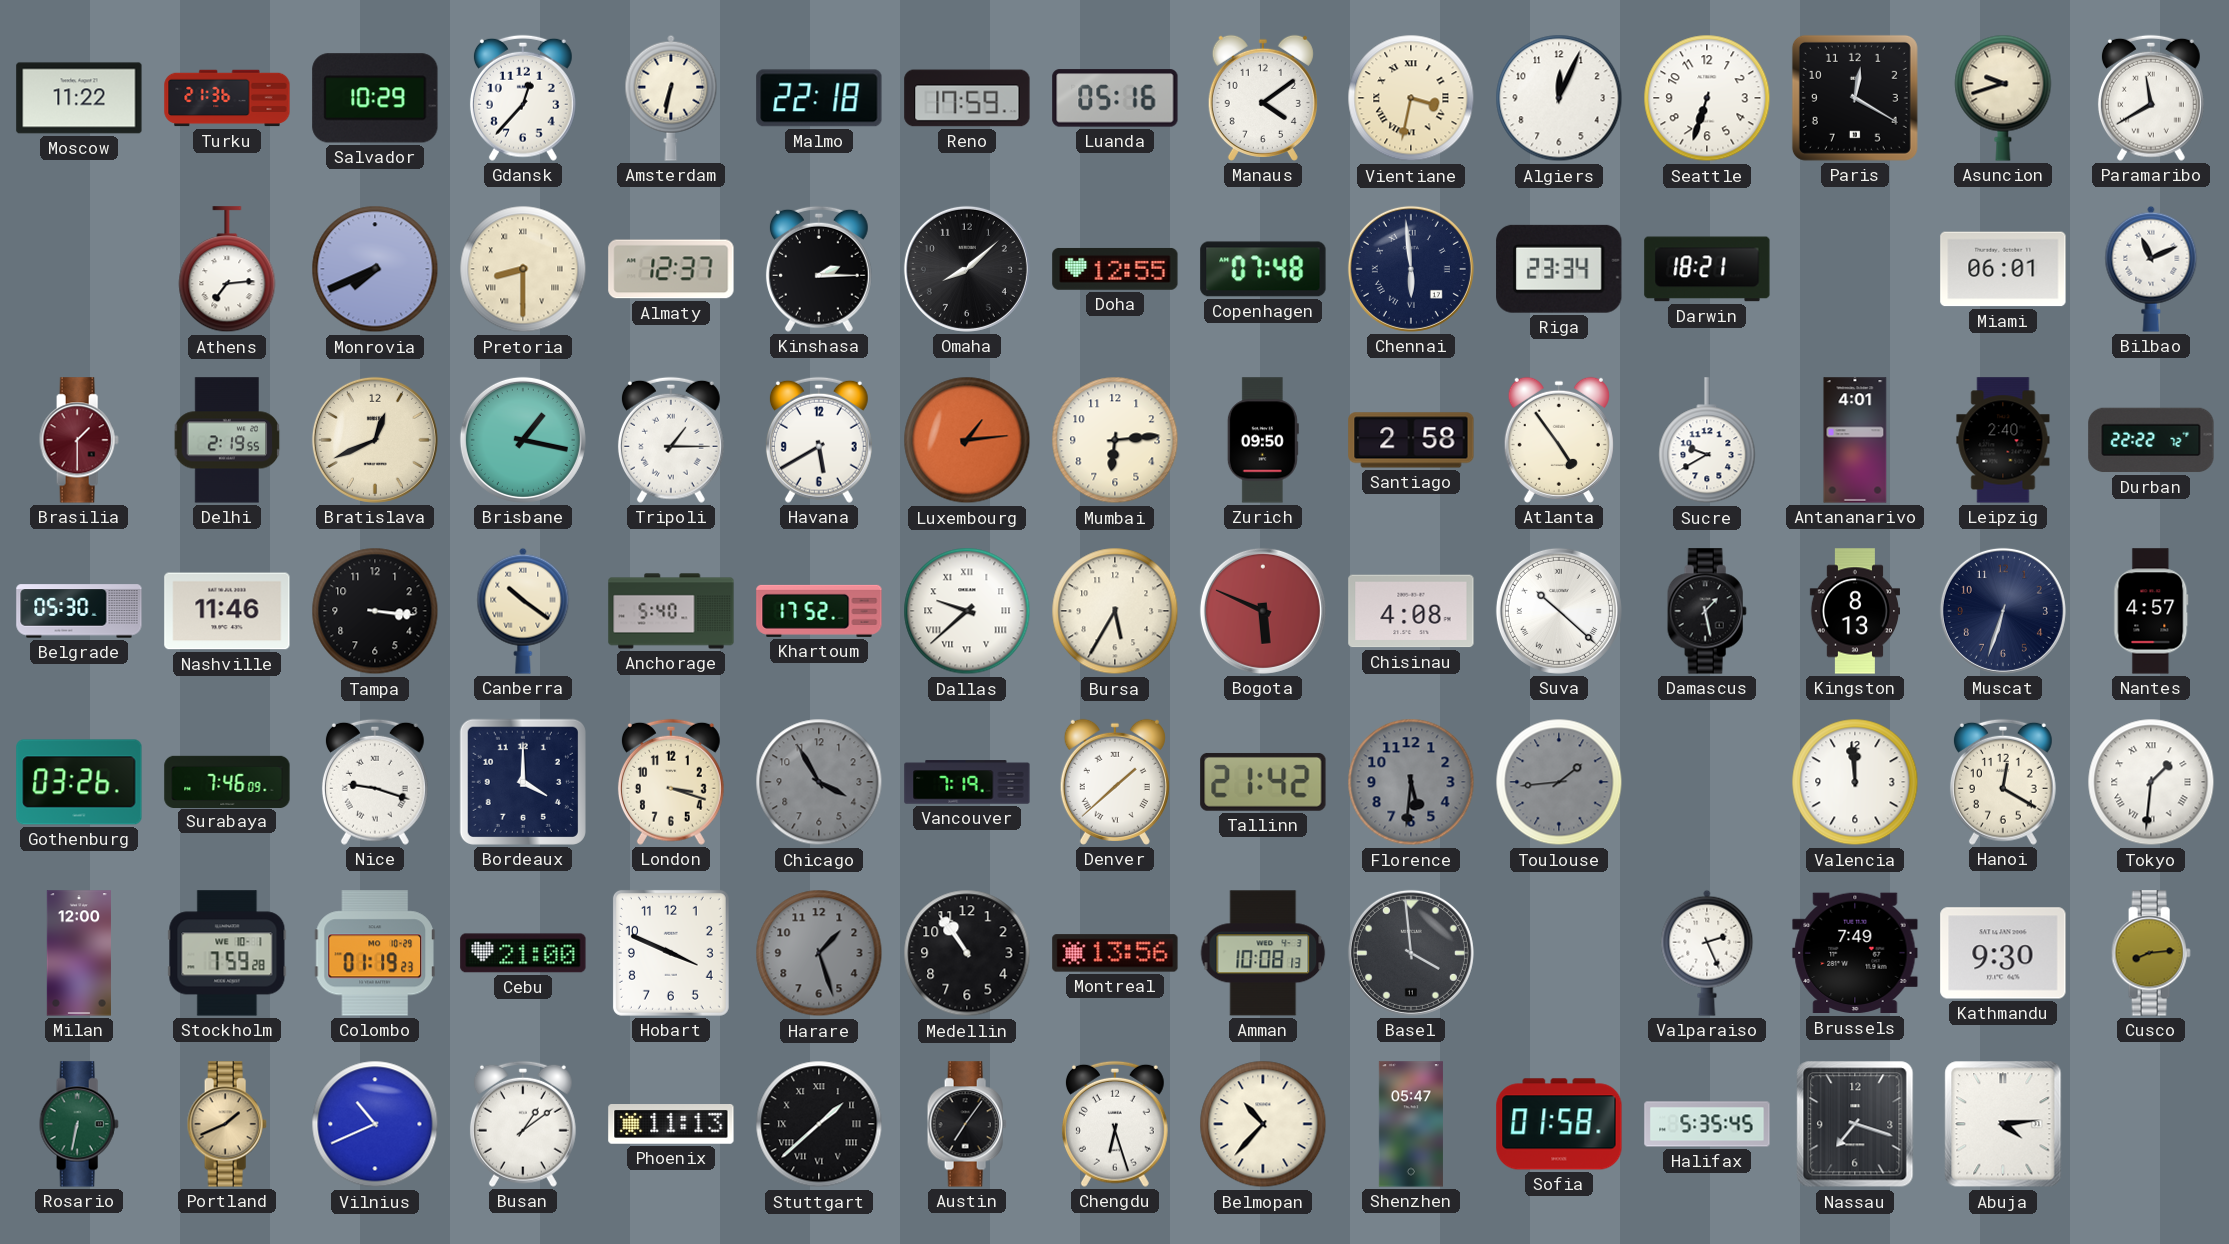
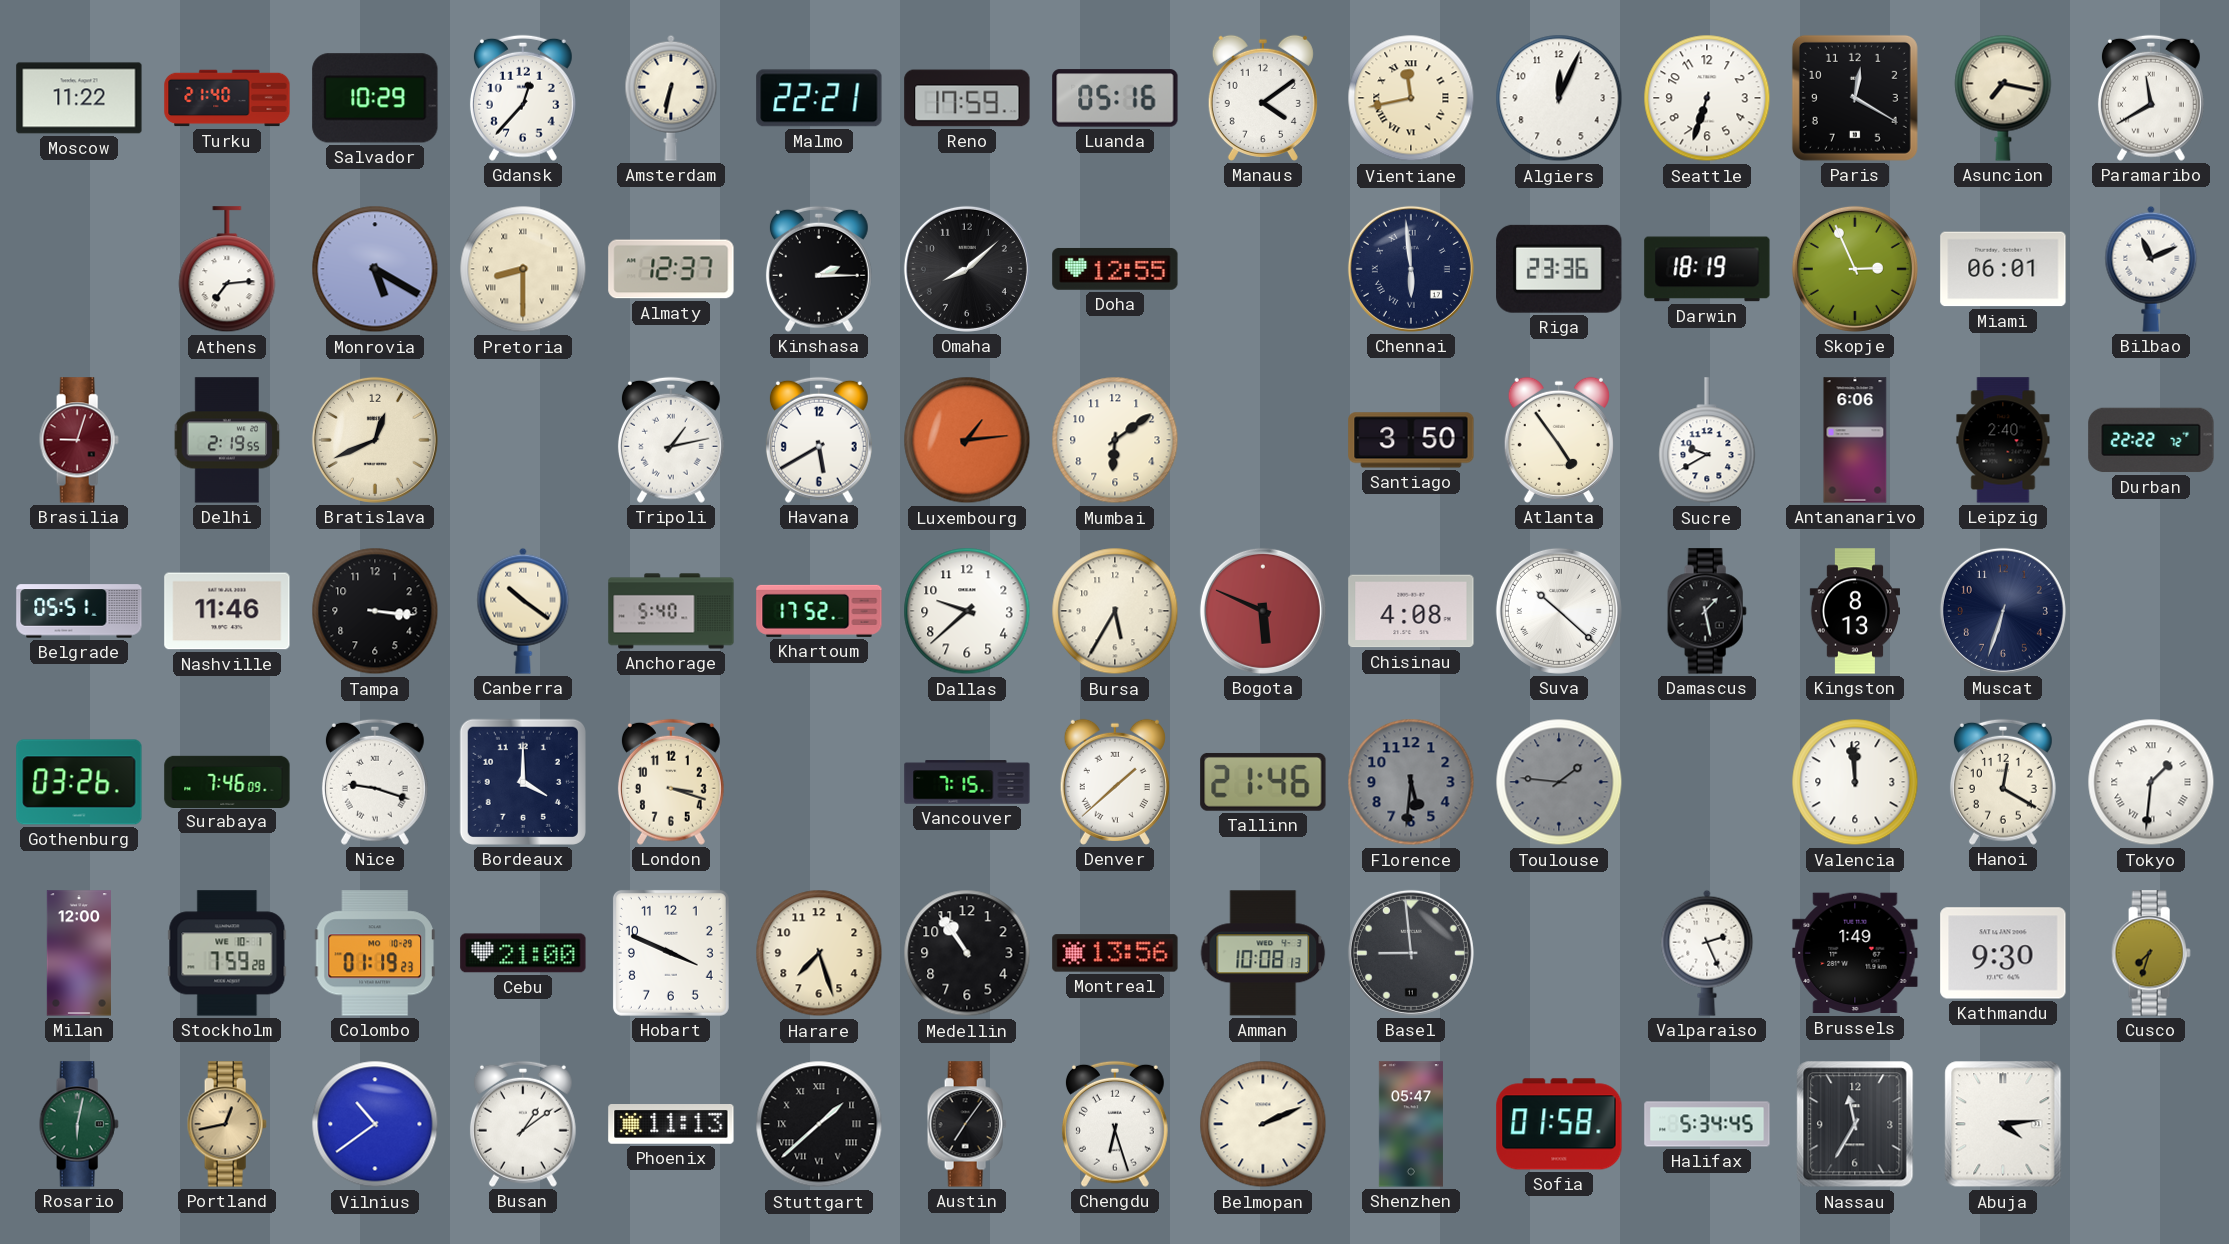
Turku: 21:36 -> 21:40
Malmo: 22:18 -> 22:21
Vientiane: 3:32 -> 11:43
Asuncion: 9:42 -> 7:17
Monrovia: 7:41 -> 5:20
Copenhagen: 07:48 -> none
Riga: 23:34 -> 23:36
Darwin: 18:21 -> 18:19
Skopje: none -> 2:56
Brasilia: 1:30 -> 9:03
Brisbane: 1:17 -> none
Tripoli: 1:15 -> 1:13
Mumbai: 6:14 -> 6:09
Zurich: 09:50 -> none
Santiago: 2:58 -> 3:50
Antananarivo: 4:01 -> 6:06
Belgrade: 05:30 -> 05:51
Dallas numerals: Roman -> Arabic
Nantes: 4:57 -> none
Chicago: 3:55 -> none
Vancouver: 7:19 -> 7:15
Tallinn: 21:42 -> 21:46
Toulouse: 1:44 -> 1:46
Harare: 1:27 -> 7:27
Harare dial: grey -> cream
Basel: 3:59 -> 8:59
Brussels: 7:49 -> 1:49
Cusco: 8:14 -> 7:33
Rosario: 6:32 -> 6:02
Portland: 1:41 -> 12:43
Vilnius: 10:41 -> 10:39
Belmopan: 10:37 -> 2:11
Halifax: 5:35 -> 5:34
Nassau: 7:18 -> 11:35
